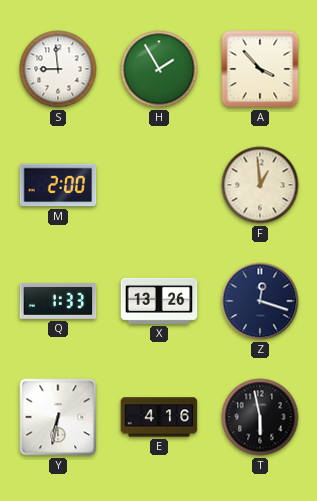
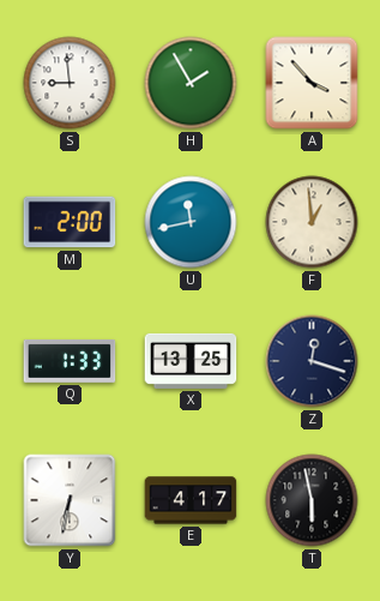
U: none -> 11:43
X: 13:26 -> 13:25
E: 4:16 -> 4:17
